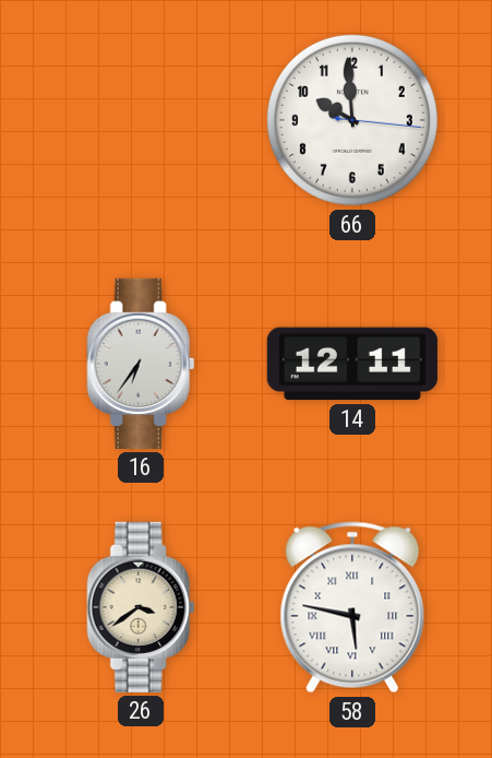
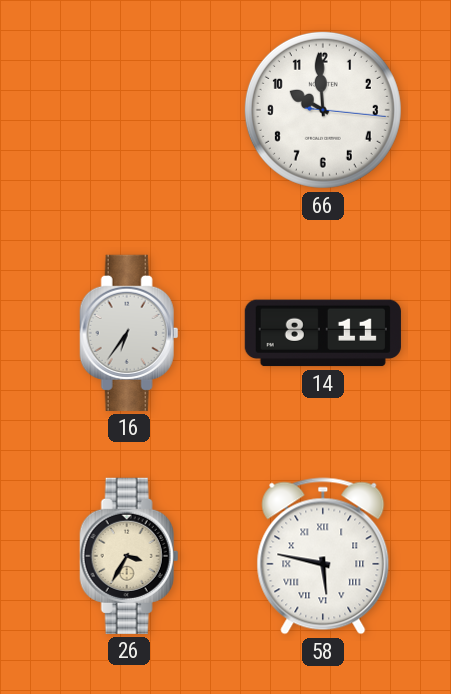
14: 12:11 -> 8:11
26: 3:39 -> 3:35
